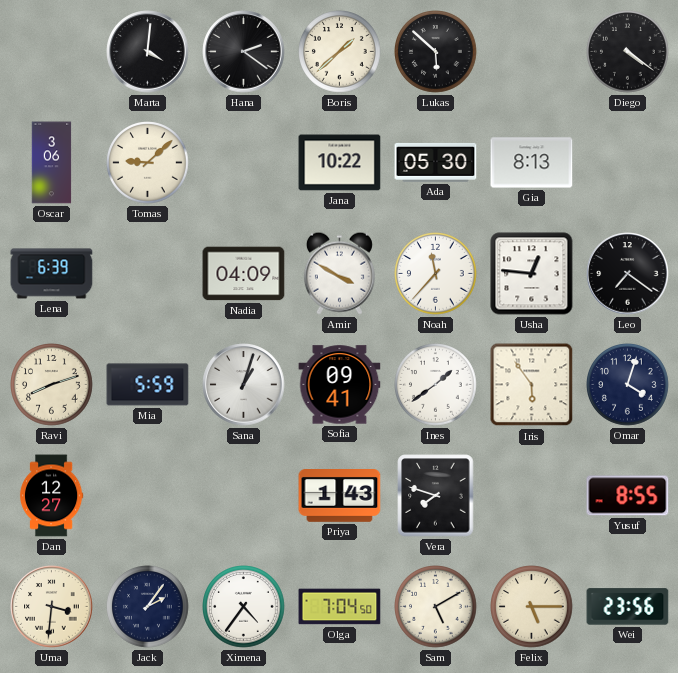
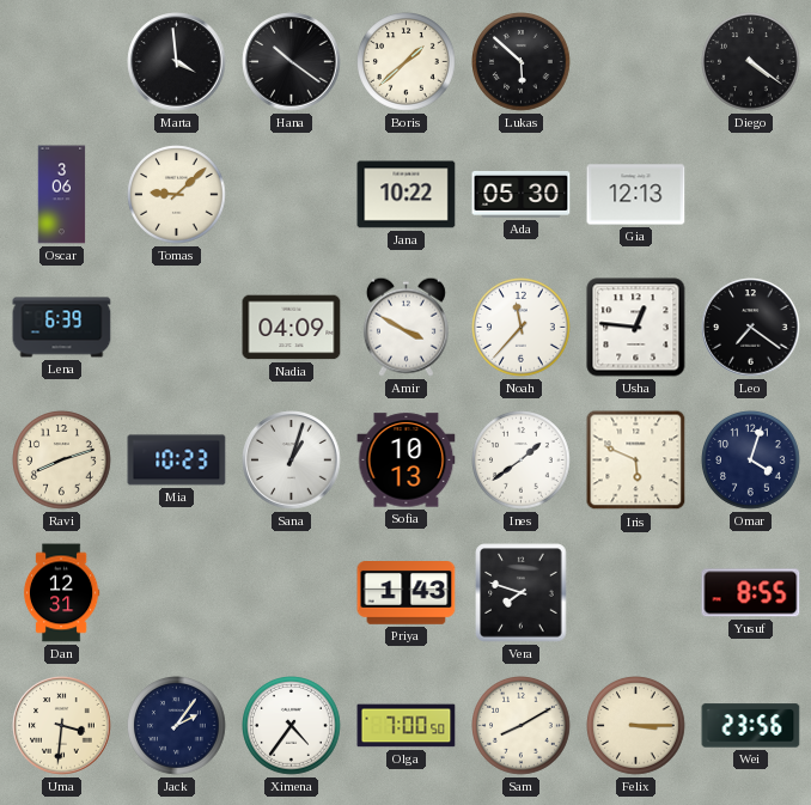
Marta: 4:01 -> 3:59
Hana: 2:21 -> 10:21
Gia: 8:13 -> 12:13
Mia: 5:59 -> 10:23
Sofia: 09:41 -> 10:13
Iris: 5:54 -> 5:49
Dan: 12:27 -> 12:31
Olga: 7:04 -> 7:00
Sam: 5:10 -> 8:10
Felix: 5:15 -> 3:15
